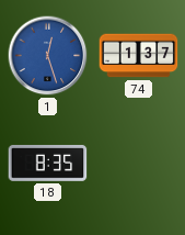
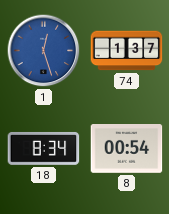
18: 8:35 -> 8:34
8: none -> 00:54
